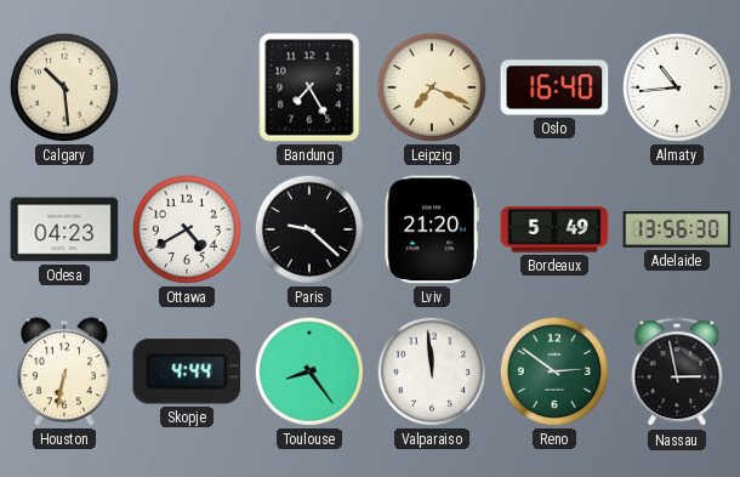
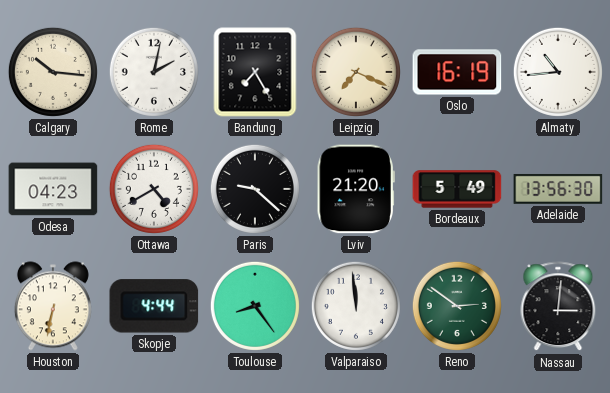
Calgary: 10:29 -> 10:16
Rome: none -> 2:02
Oslo: 16:40 -> 16:19
Nassau: 2:58 -> 3:01
